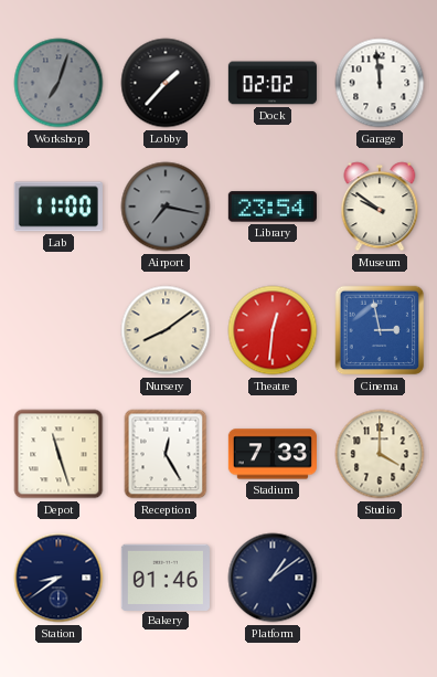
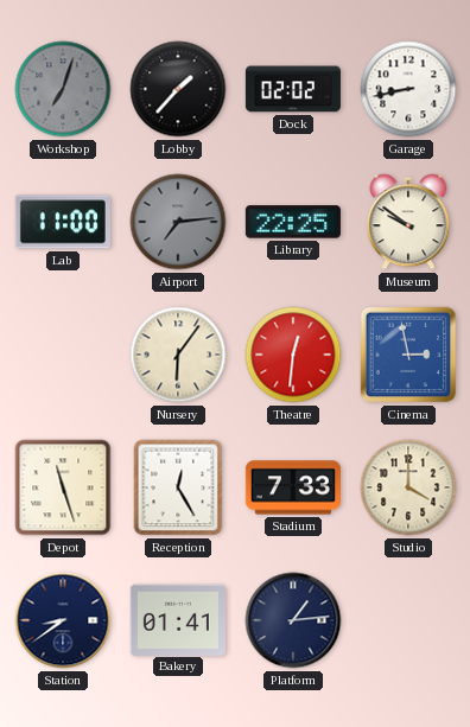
Garage: 11:59 -> 8:43
Airport: 7:17 -> 7:14
Library: 23:54 -> 22:25
Nursery: 8:09 -> 6:06
Bakery: 01:46 -> 01:41
Platform: 1:09 -> 1:14
